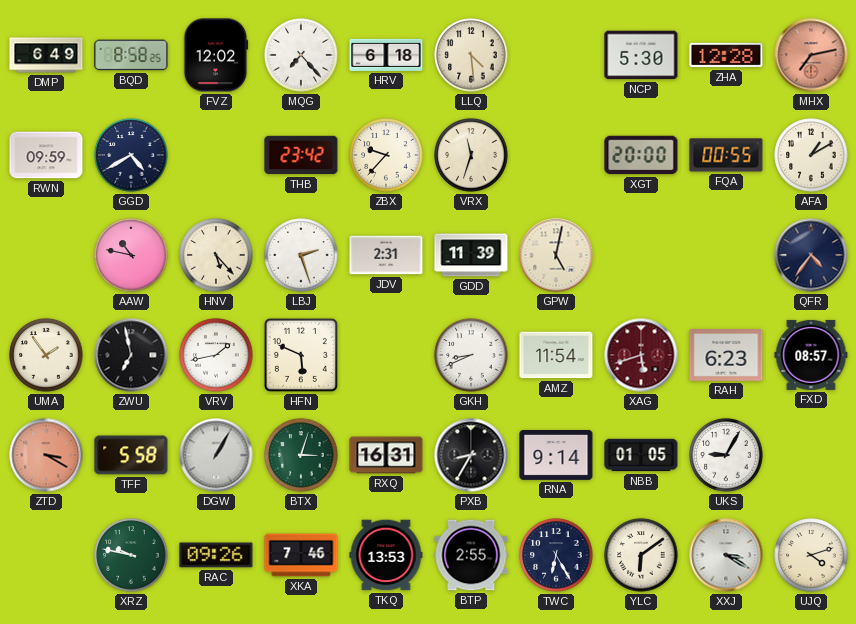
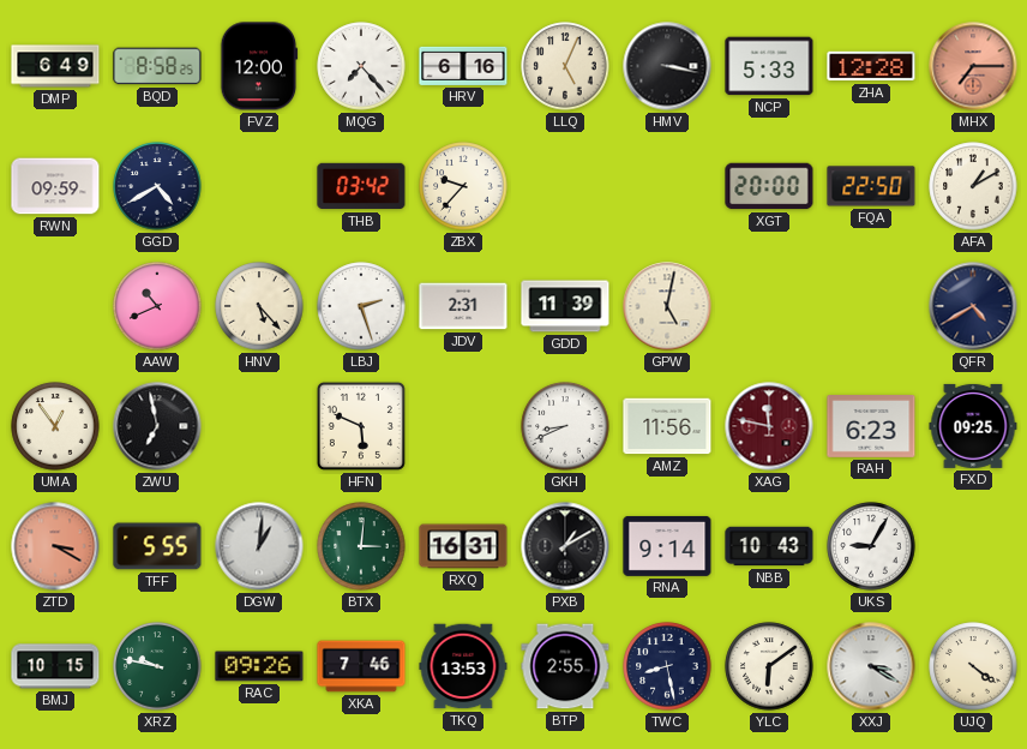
FVZ: 12:02 -> 12:00
HRV: 6:18 -> 6:16
LLQ: 4:29 -> 5:04
HMV: none -> 3:17
NCP: 5:30 -> 5:33
MHX: 7:13 -> 7:15
THB: 23:42 -> 03:42
VRX: 11:33 -> none
FQA: 00:55 -> 22:50
AAW: 10:47 -> 10:41
QFR: 4:36 -> 4:40
UMA: 1:54 -> 12:54
VRV: 1:43 -> none
AMZ: 11:54 -> 11:56
XAG: 5:42 -> 11:47
FXD: 08:57 -> 09:25
TFF: 5:58 -> 5:55
DGW: 1:05 -> 1:01
BTX: 3:03 -> 3:01
PXB: 8:35 -> 1:10
NBB: 01:05 -> 10:43
BMJ: none -> 10:15
TWC: 6:25 -> 8:28
UJQ: 4:12 -> 4:21
